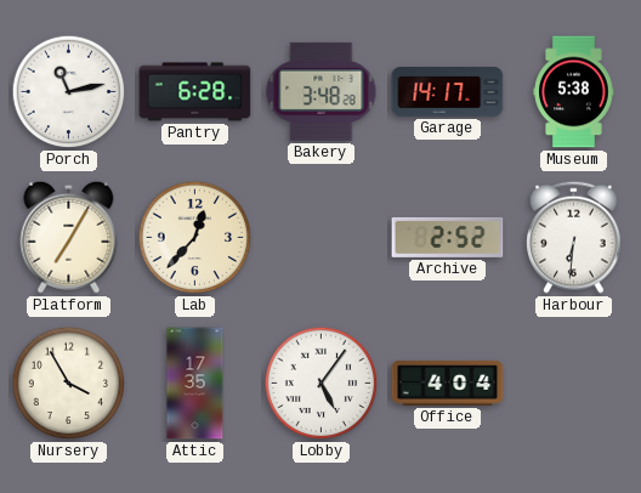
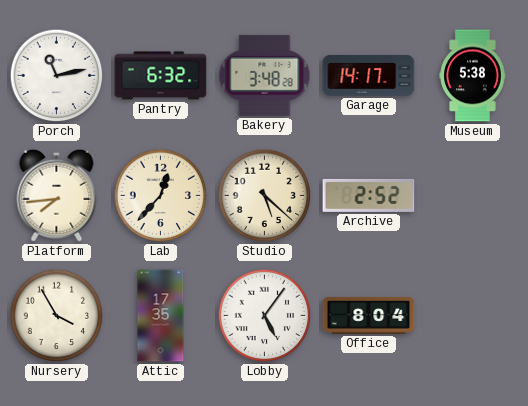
Pantry: 6:28 -> 6:32
Platform: 7:05 -> 7:44
Studio: none -> 5:22
Harbour: 6:31 -> none
Office: 4:04 -> 8:04
